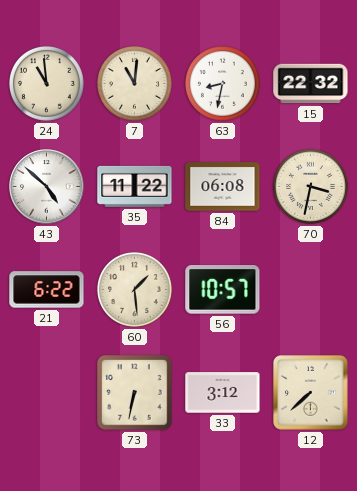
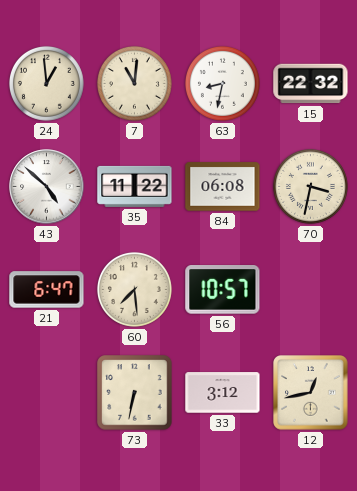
24: 10:59 -> 12:59
21: 6:22 -> 6:47
60: 1:29 -> 7:29
12: 7:38 -> 12:43
